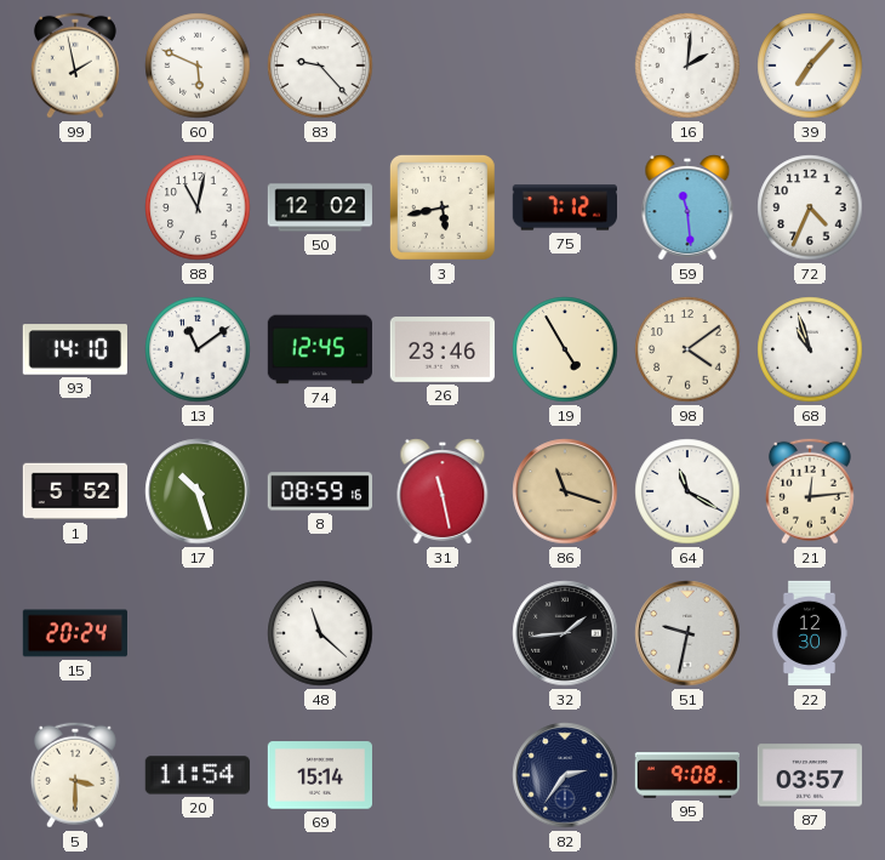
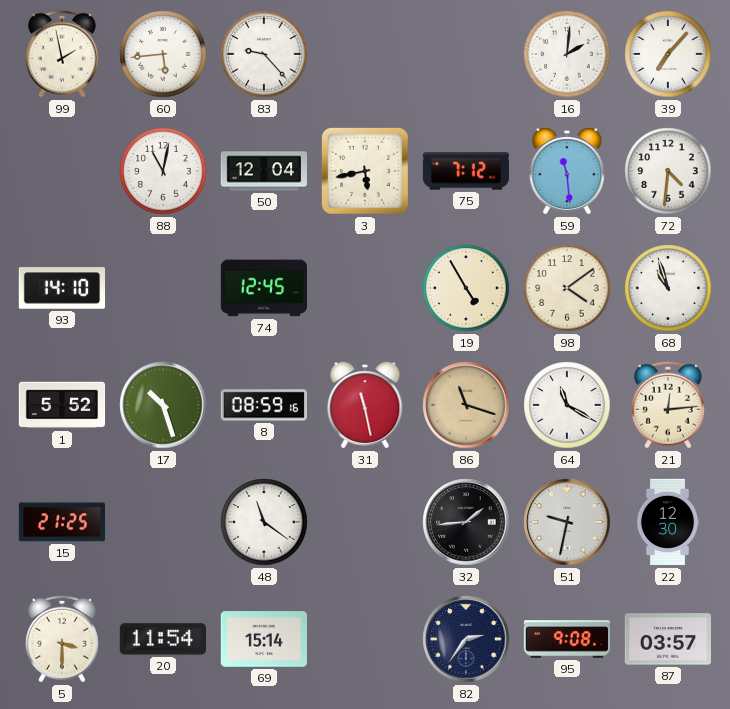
60: 5:49 -> 5:44
50: 12:02 -> 12:04
72: 4:34 -> 4:31
13: 11:09 -> none
26: 23:46 -> none
15: 20:24 -> 21:25
48: 11:22 -> 11:21
